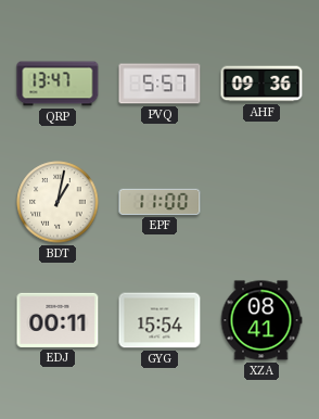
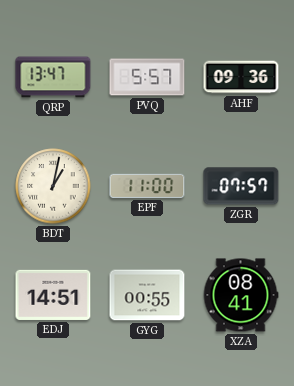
ZGR: none -> 07:57
EDJ: 00:11 -> 14:51
GYG: 15:54 -> 00:55
